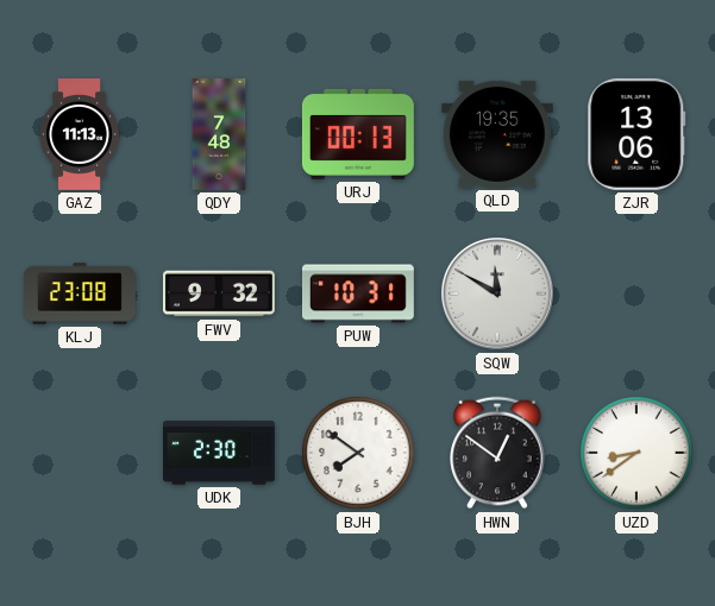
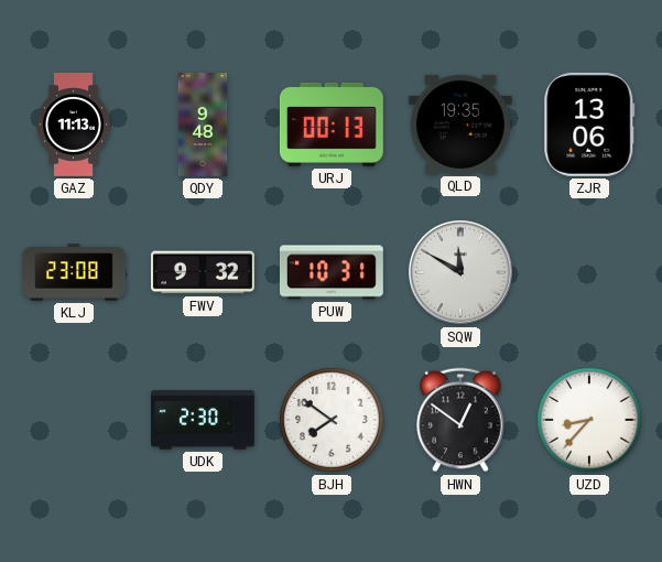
QDY: 7:48 -> 9:48
UZD: 8:39 -> 8:37
